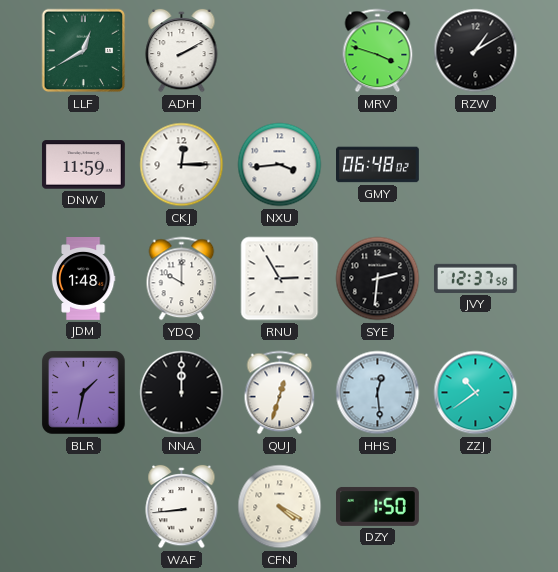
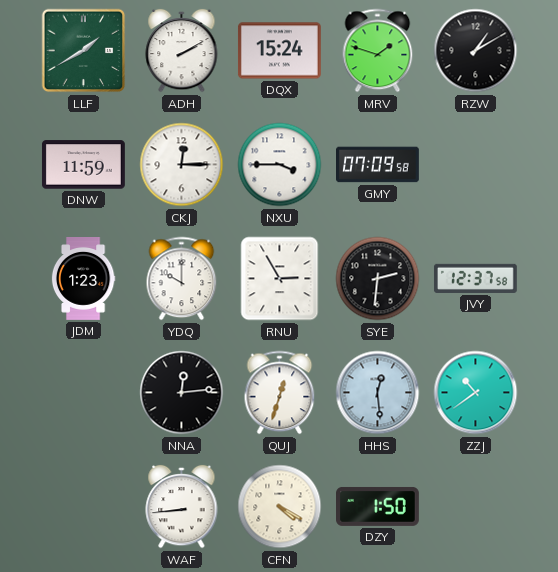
LLF: 12:40 -> 1:40
DQX: none -> 15:24
MRV: 3:48 -> 1:48
NXU: 3:44 -> 3:45
GMY: 06:48 -> 07:09
JDM: 1:48 -> 1:23
BLR: 1:32 -> none
NNA: 12:00 -> 12:14
